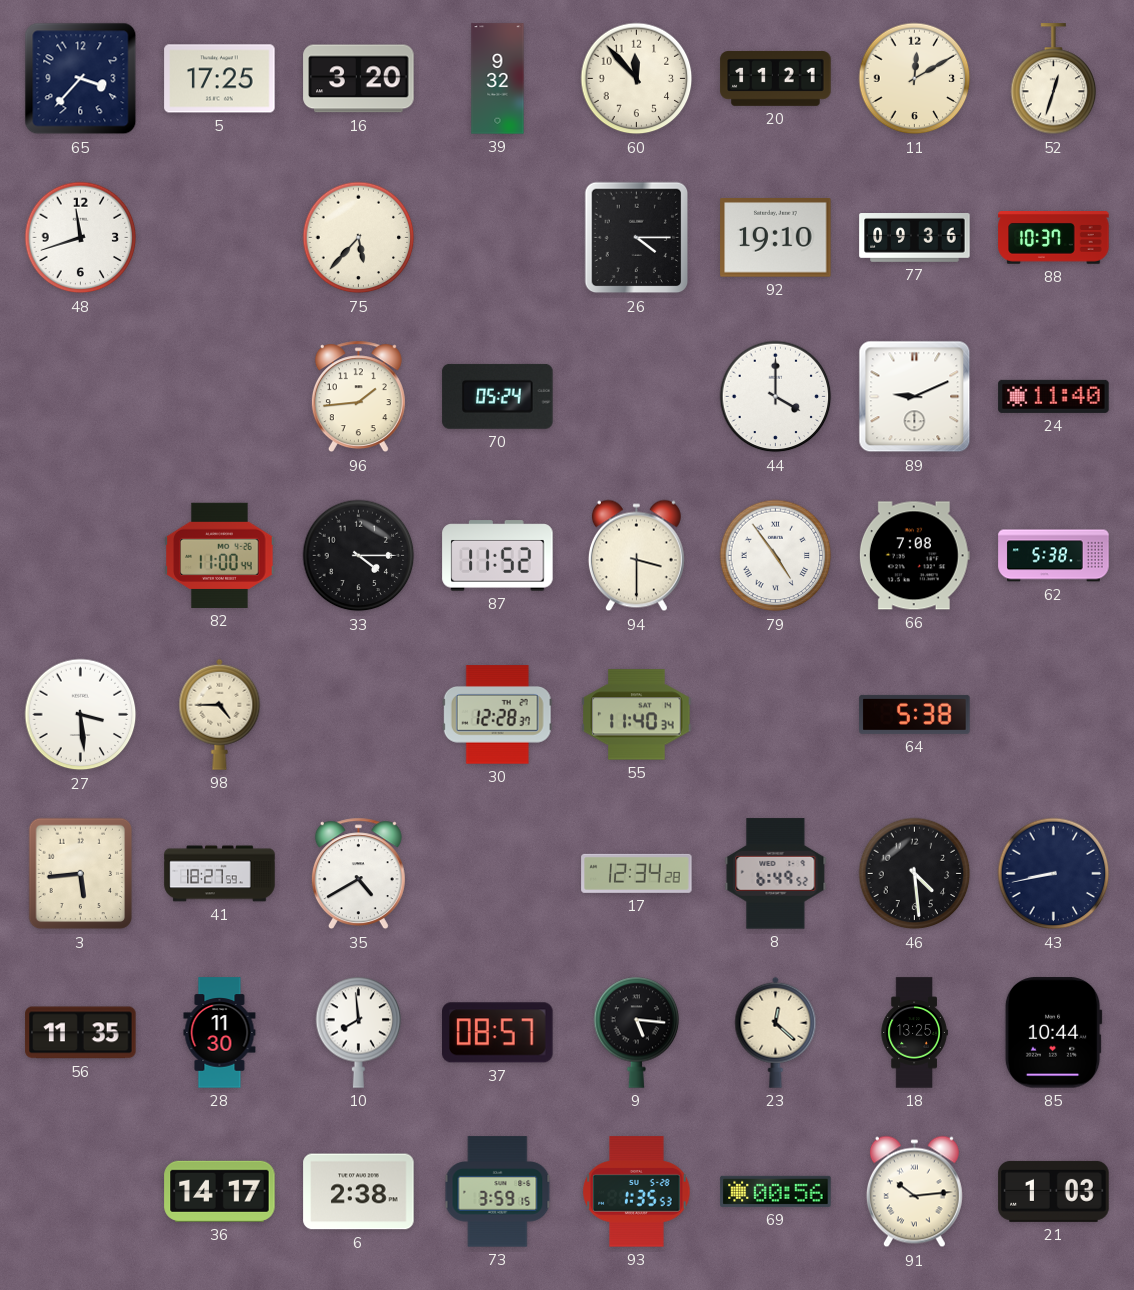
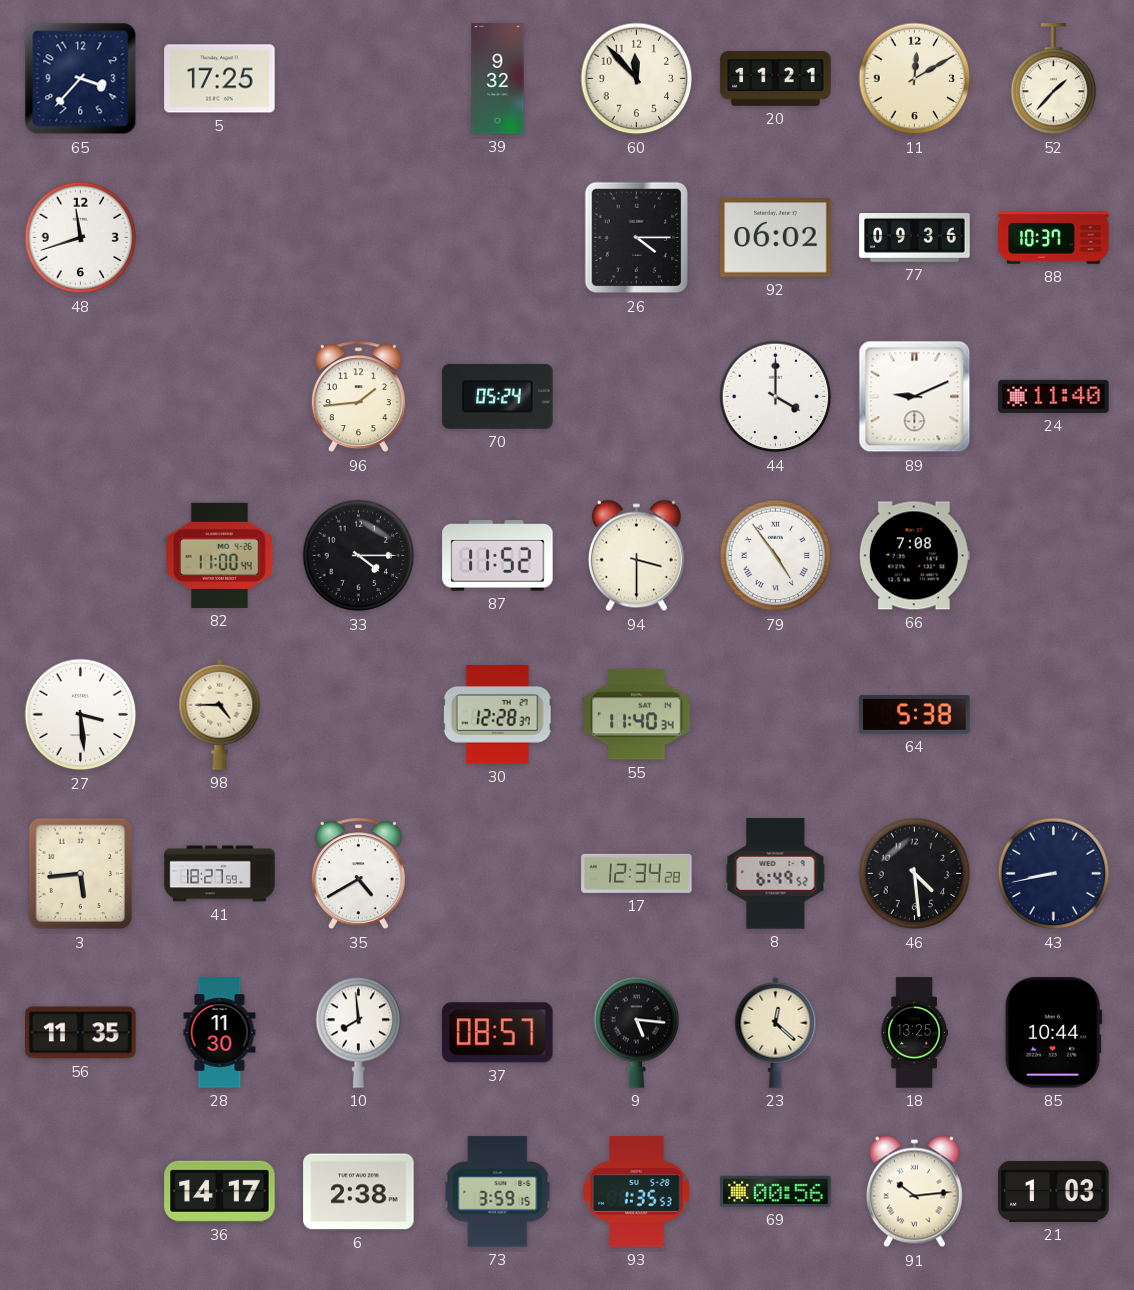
16: 3:20 -> none
52: 12:33 -> 1:37
75: 5:37 -> none
92: 19:10 -> 06:02
62: 5:38 -> none
